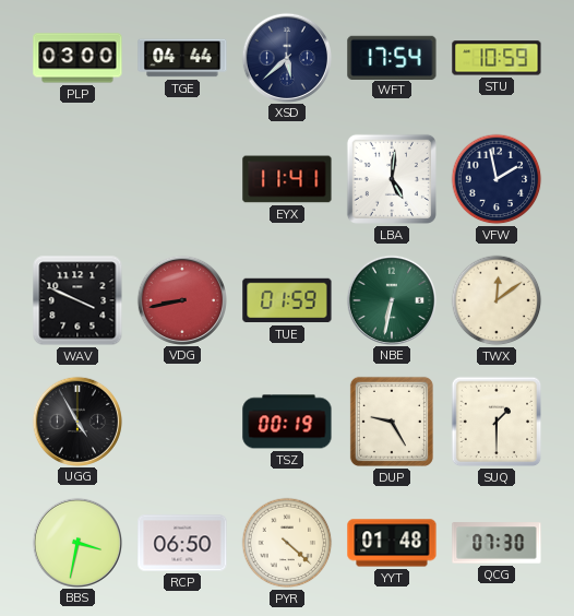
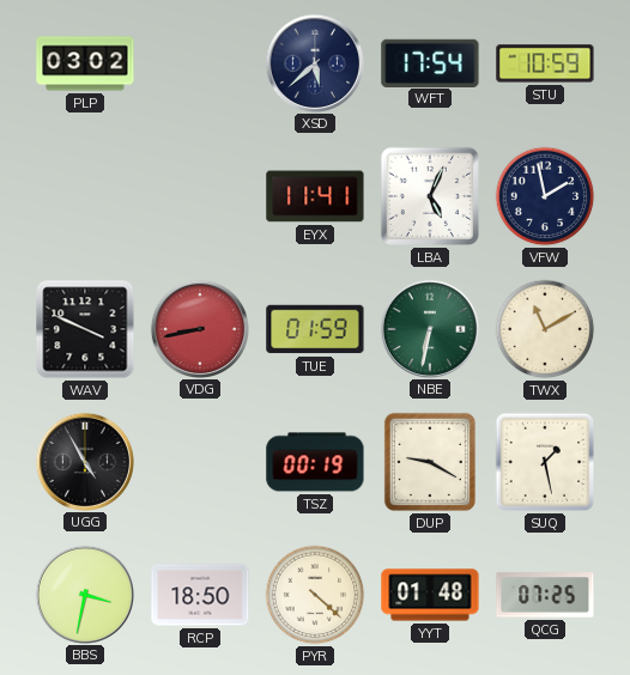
PLP: 03:00 -> 03:02
TGE: 04:44 -> none
LBA: 5:01 -> 5:04
TWX: 12:09 -> 11:10
DUP: 9:25 -> 9:20
SUQ: 1:30 -> 1:28
RCP: 06:50 -> 18:50
QCG: 07:30 -> 07:25
